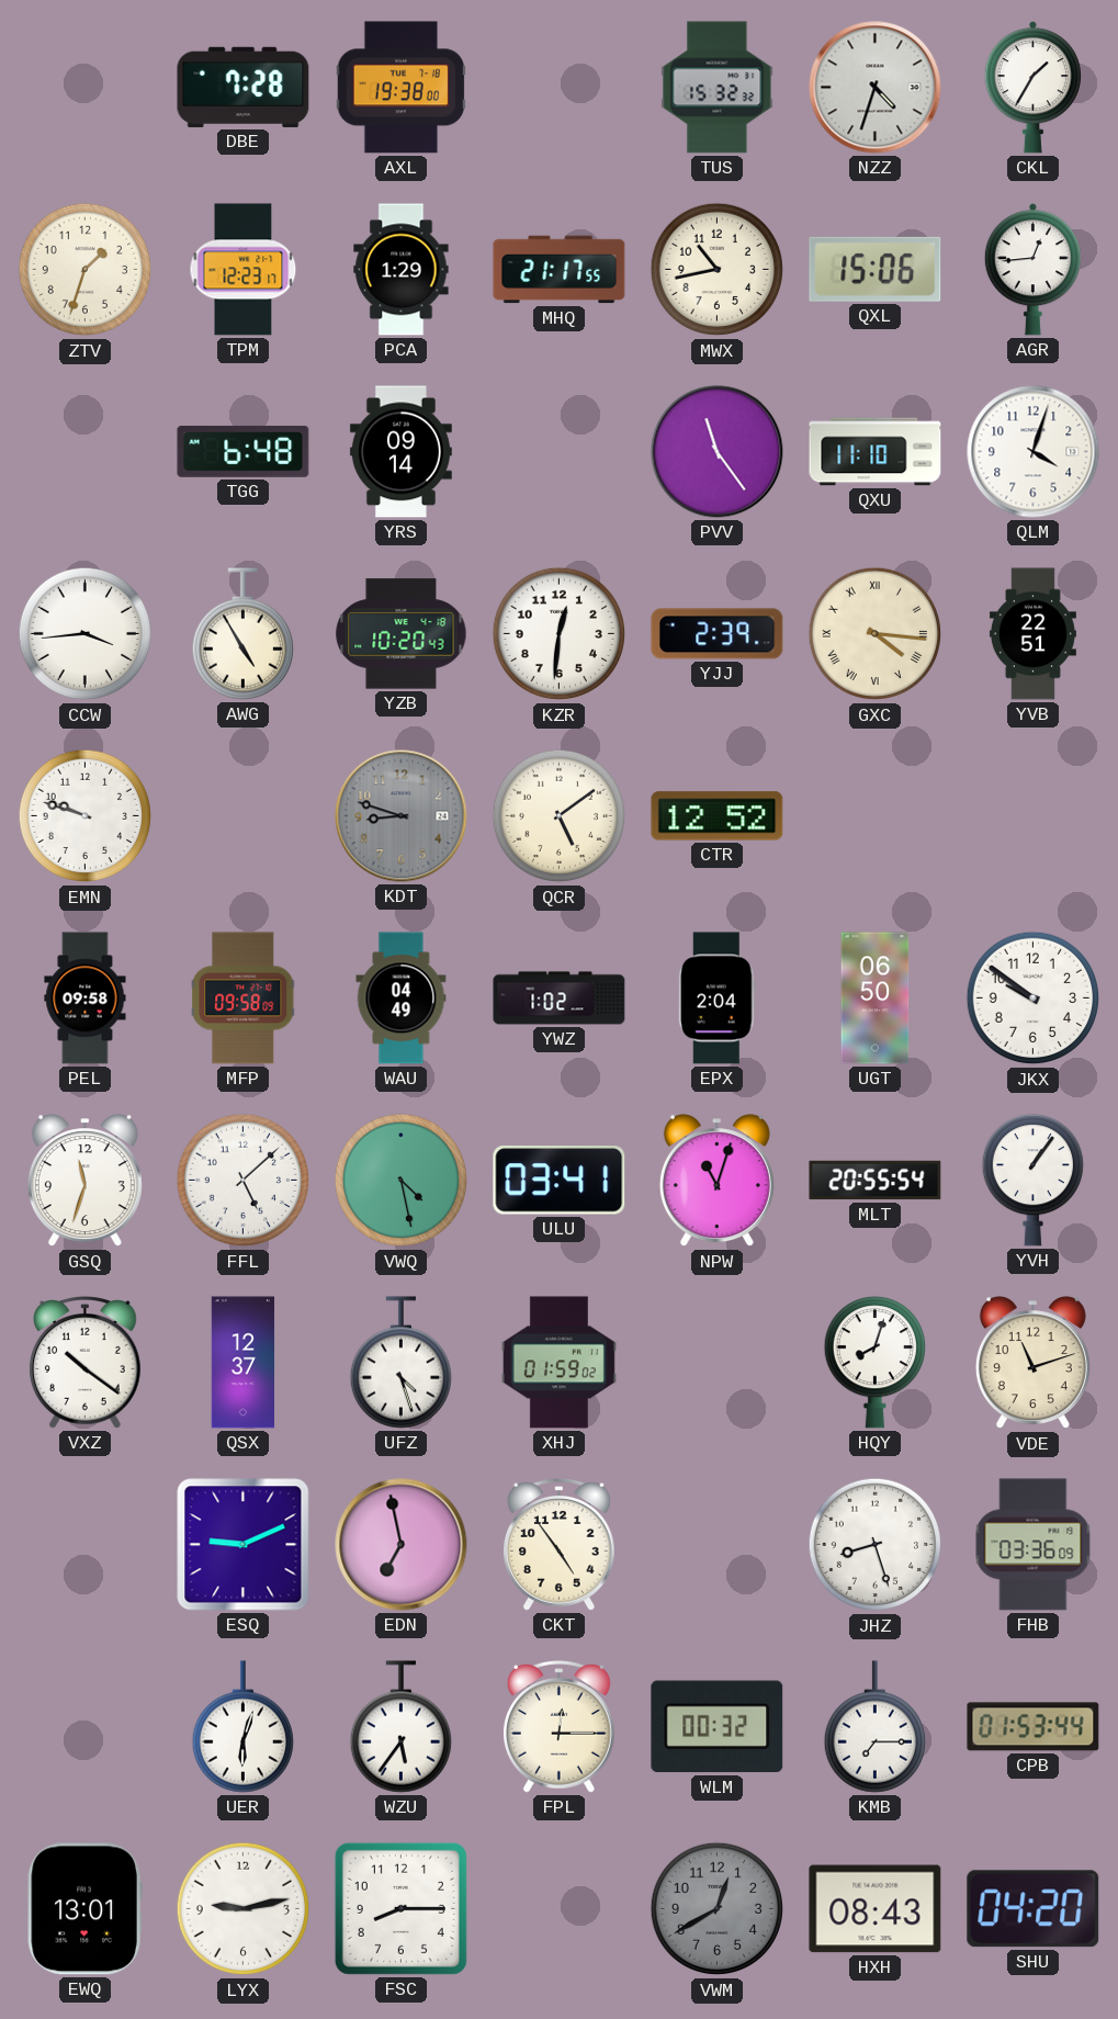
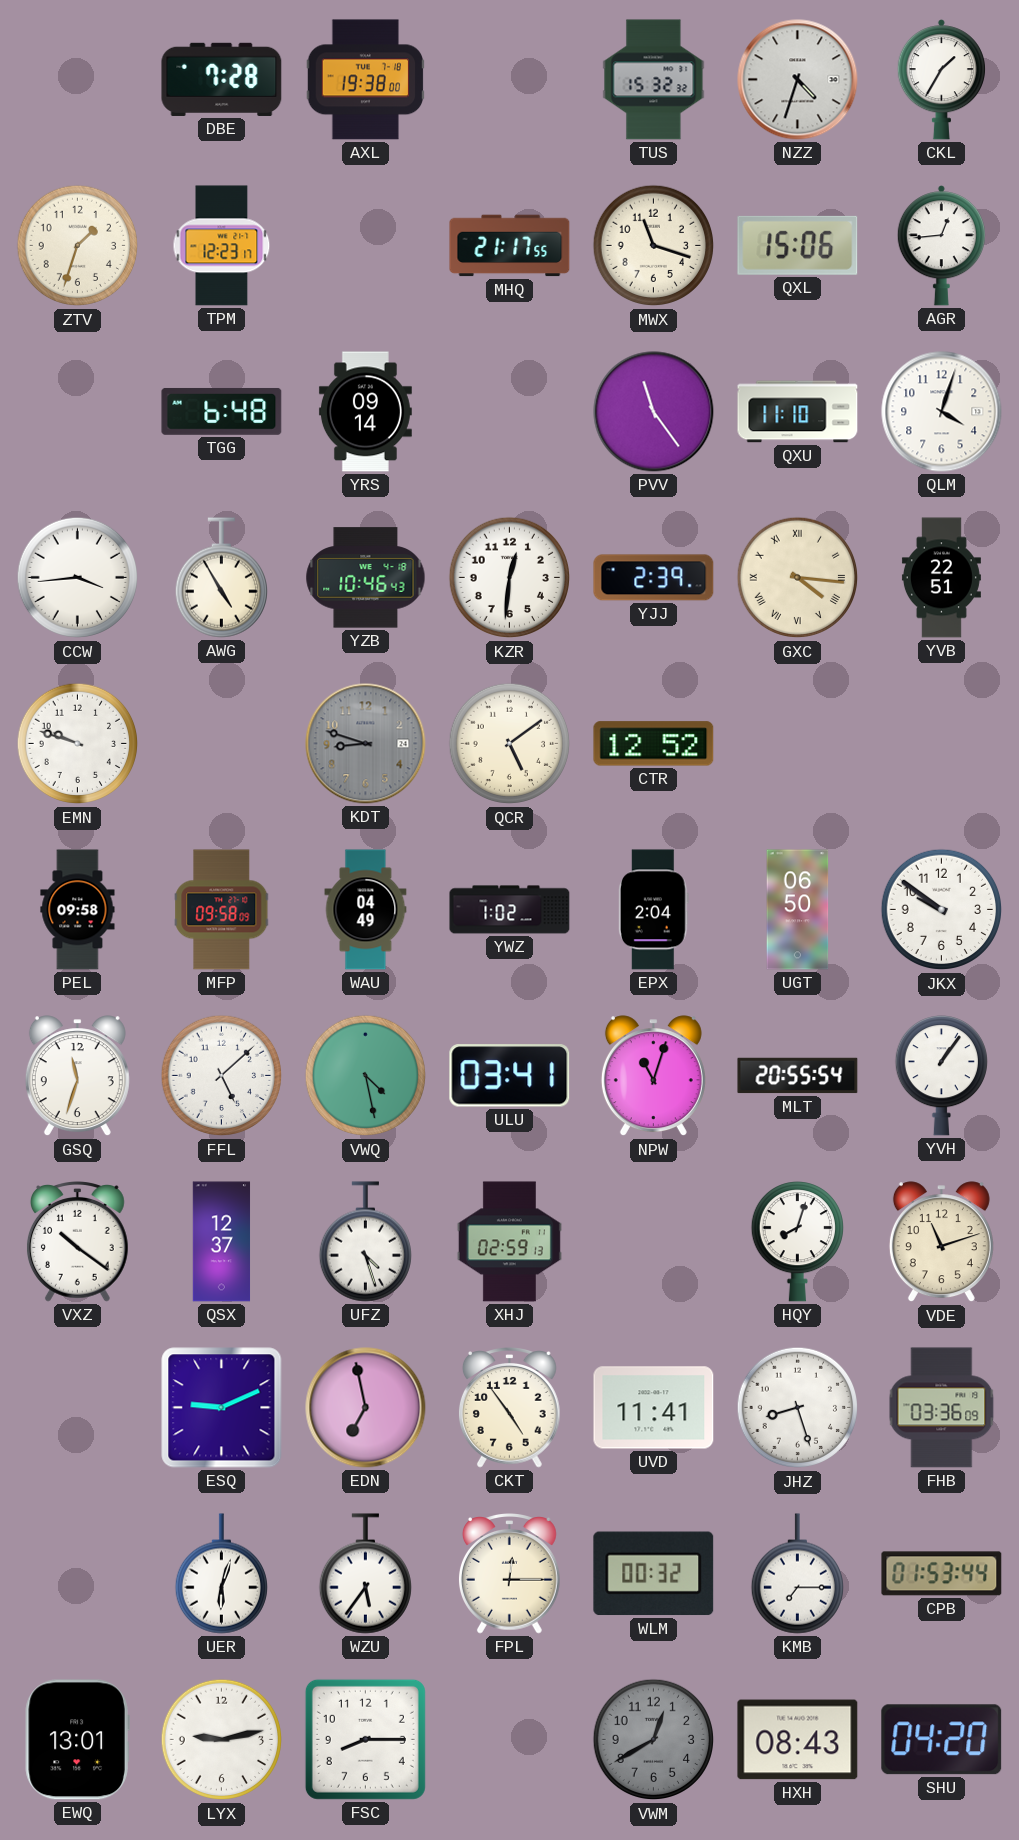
PCA: 1:29 -> none
MWX: 10:43 -> 11:18
YZB: 10:20 -> 10:46
XHJ: 01:59 -> 02:59
UVD: none -> 11:41
